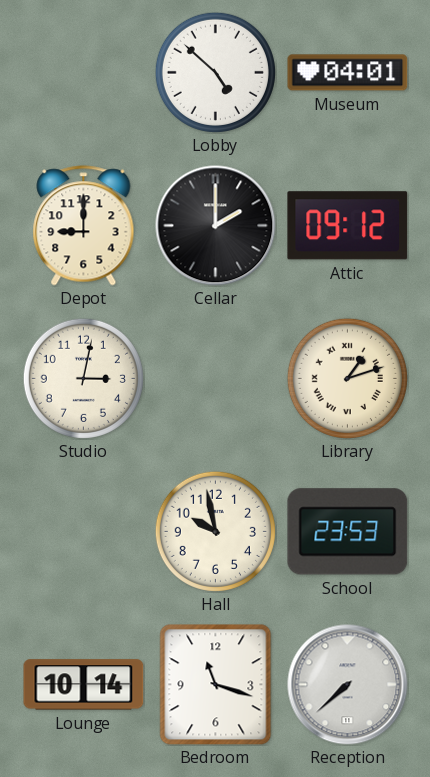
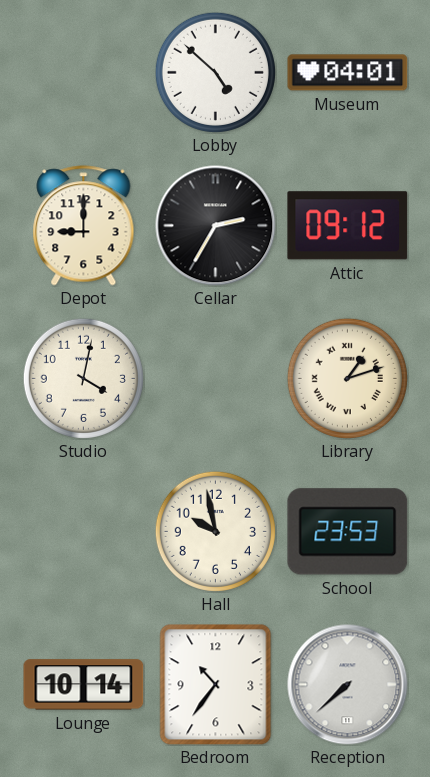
Cellar: 2:00 -> 2:35
Studio: 3:02 -> 4:02
Bedroom: 11:18 -> 10:36
